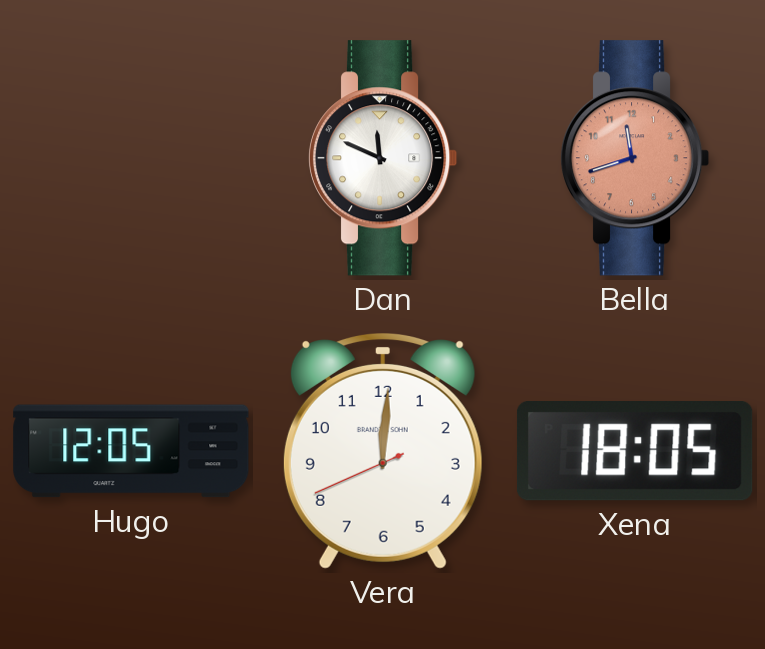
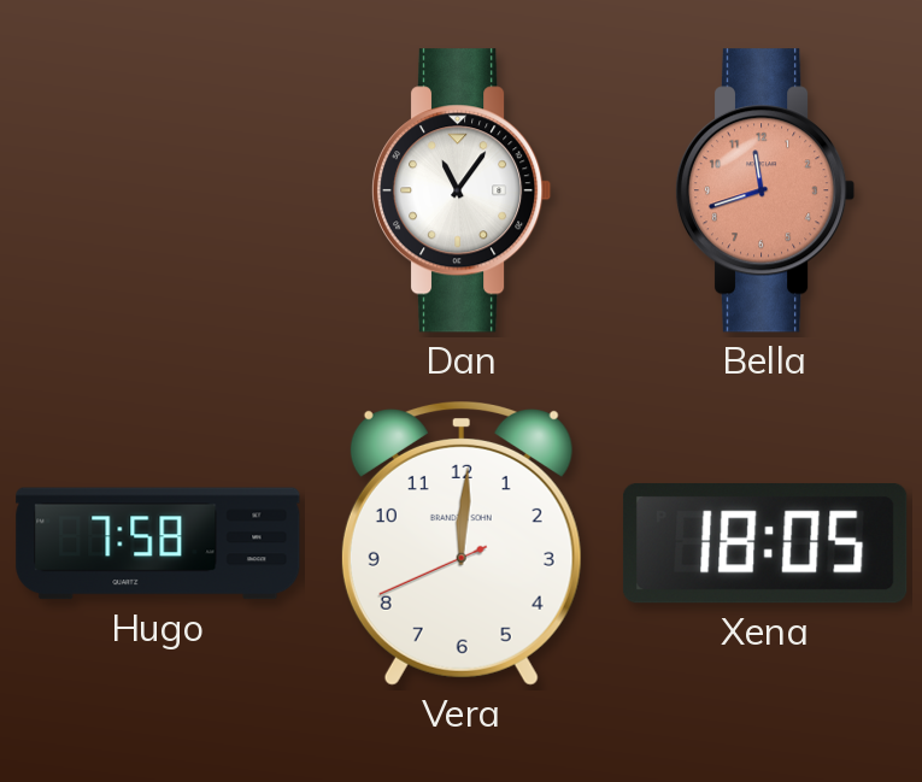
Dan: 11:49 -> 11:06
Hugo: 12:05 -> 7:58
